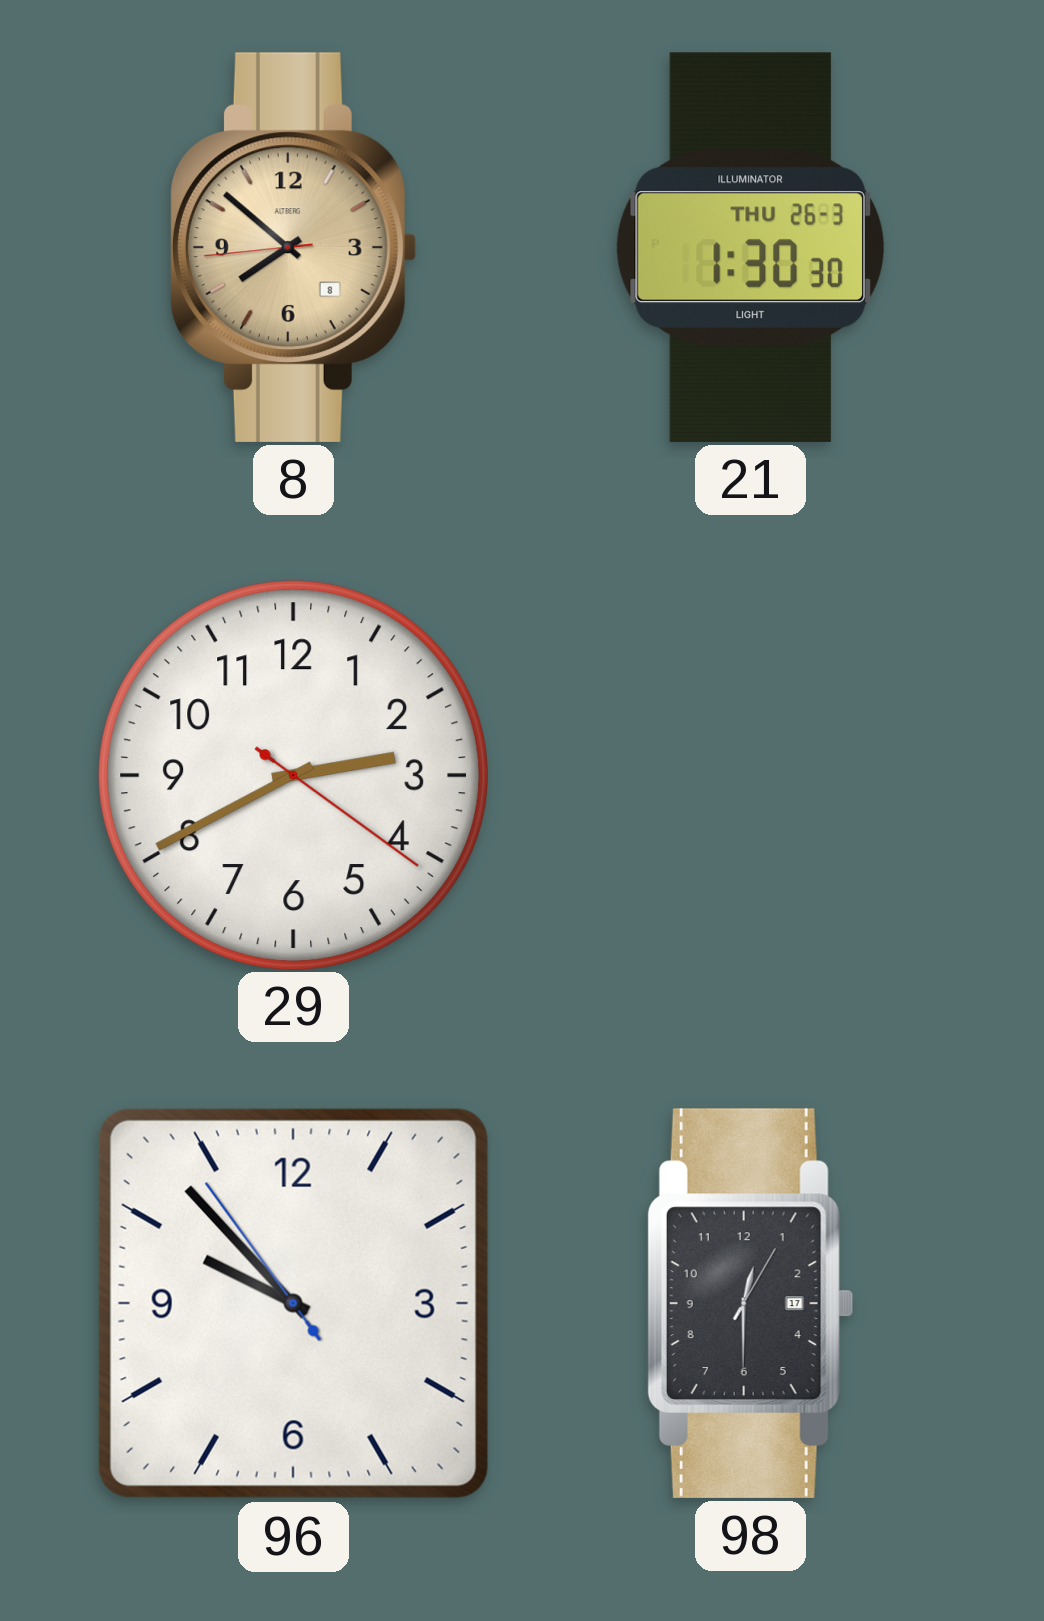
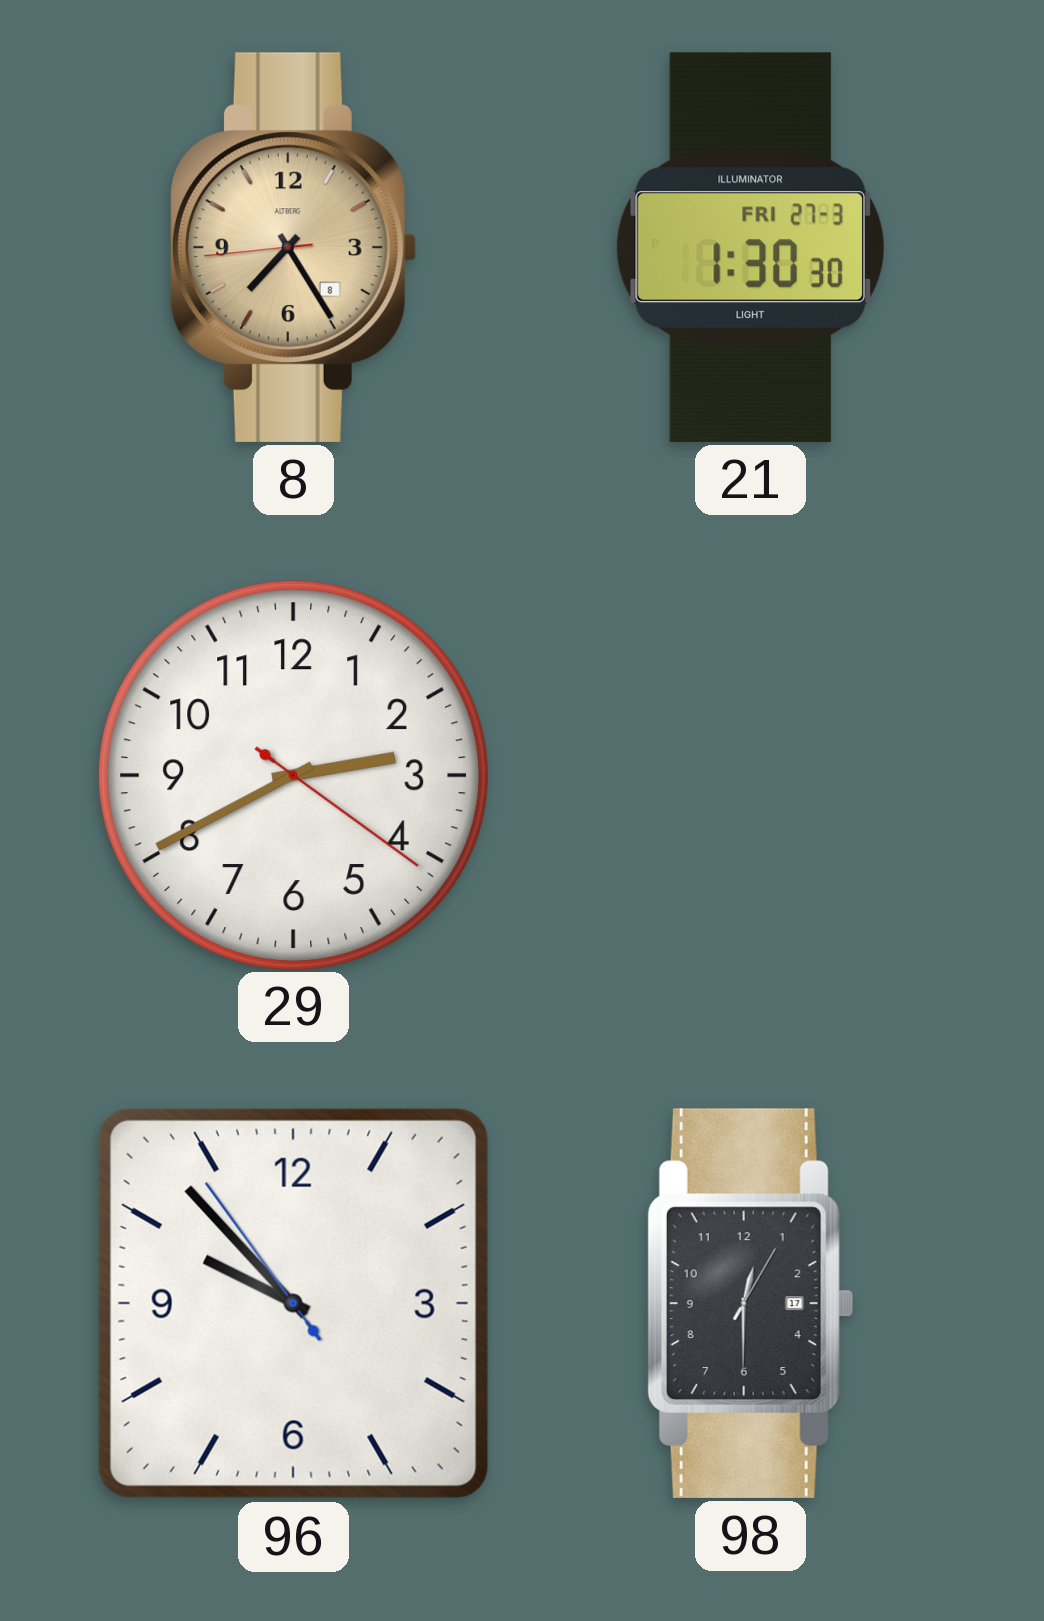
8: 7:51 -> 7:24
21 date: THU 26-3 -> FRI 27-3
